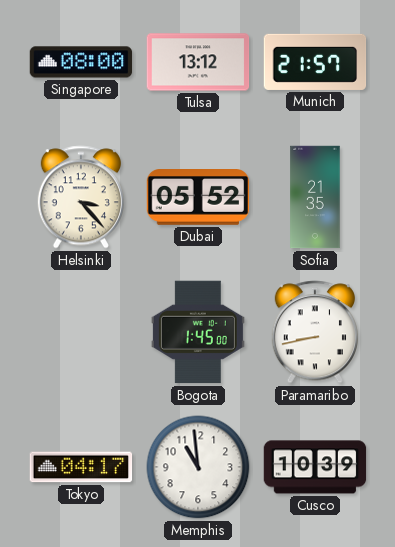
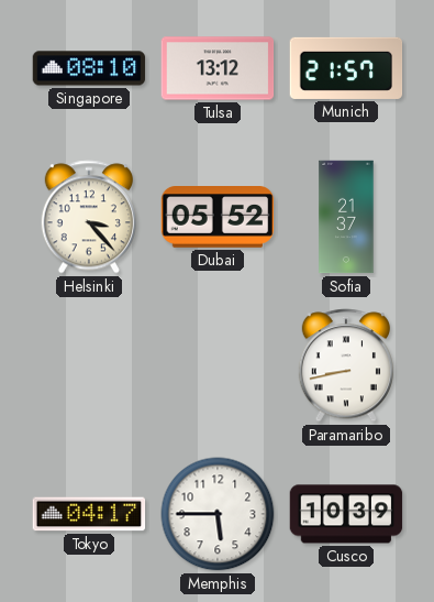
Singapore: 08:00 -> 08:10
Sofia: 21:35 -> 21:37
Bogota: 1:45 -> none
Memphis: 10:59 -> 5:45
